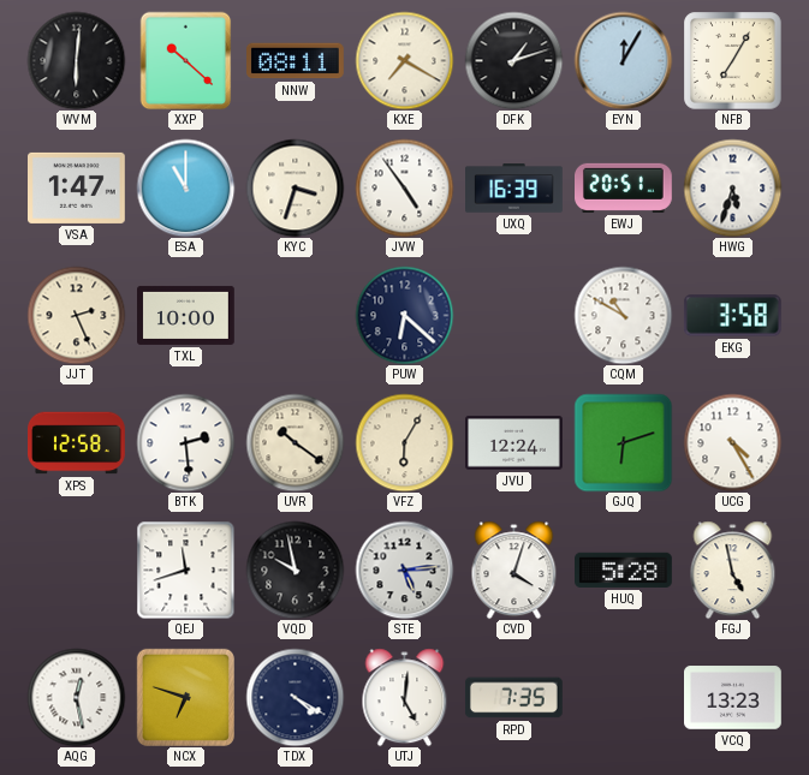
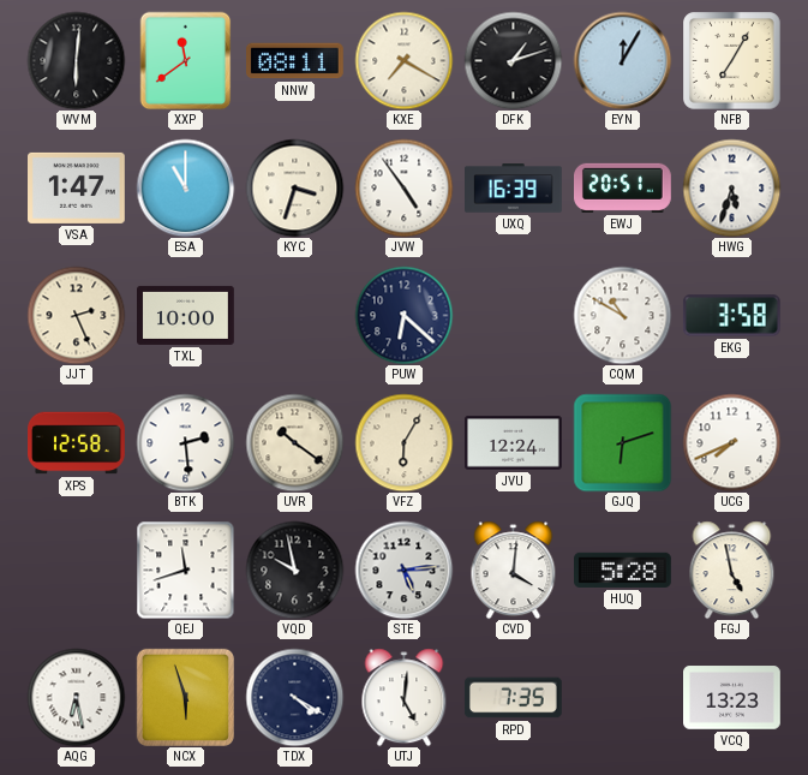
XXP: 10:22 -> 11:39
UCG: 4:25 -> 7:41
CVD: 4:03 -> 4:01
AQG: 12:28 -> 6:28
NCX: 6:48 -> 5:57
